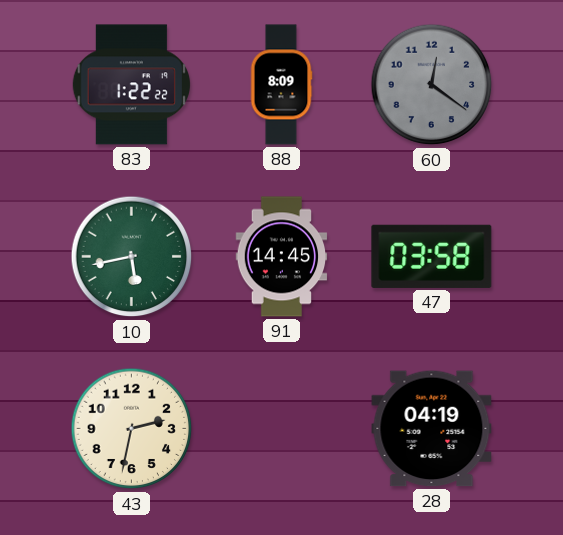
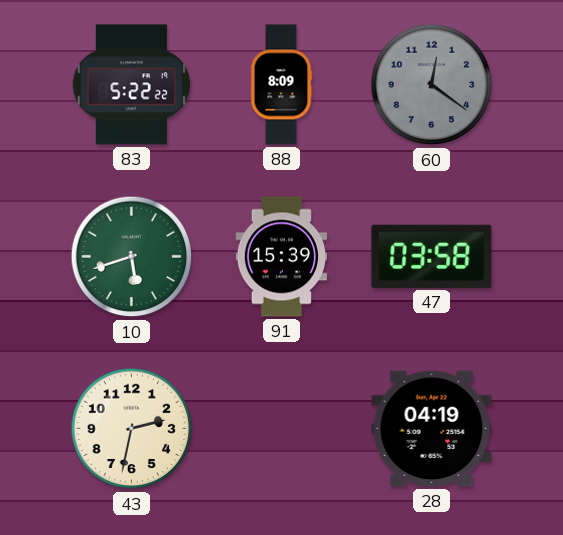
83: 1:22 -> 5:22
10: 5:43 -> 5:42
91: 14:45 -> 15:39
